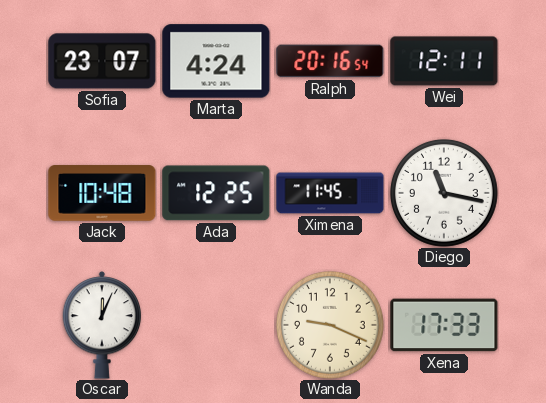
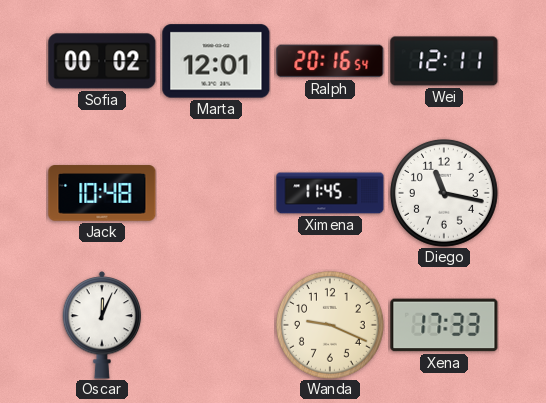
Sofia: 23:07 -> 00:02
Marta: 4:24 -> 12:01
Ada: 12:25 -> none
